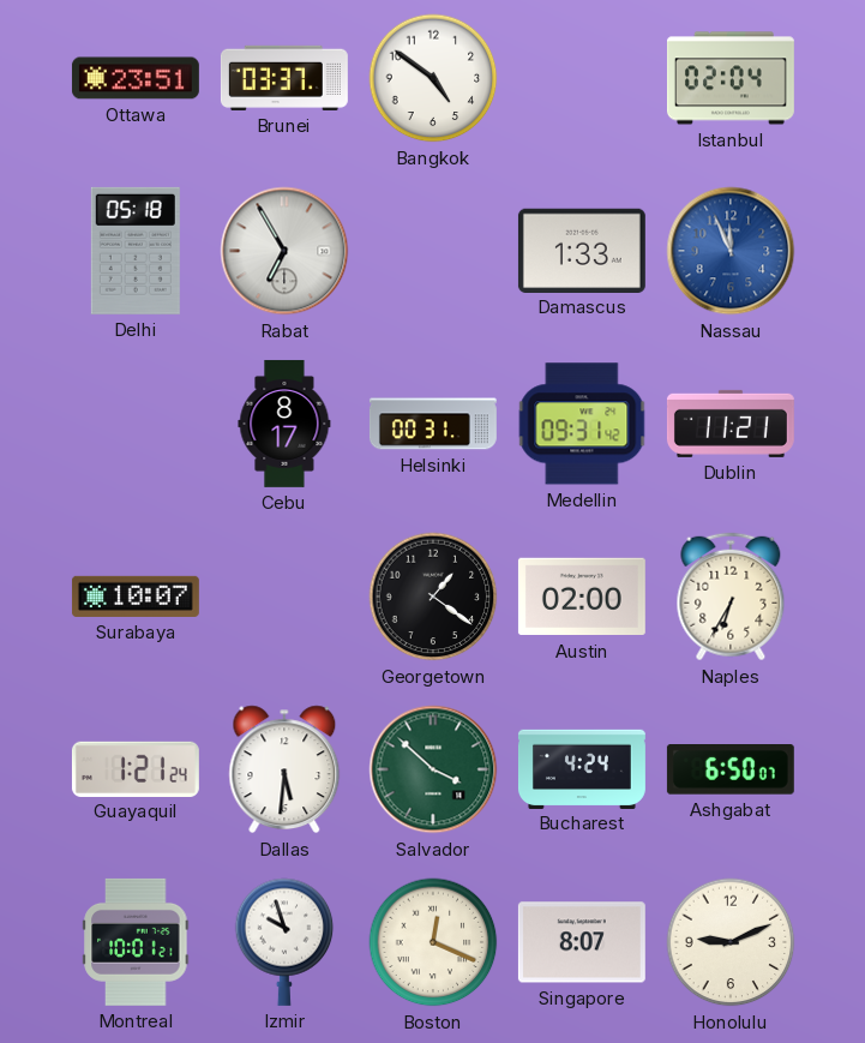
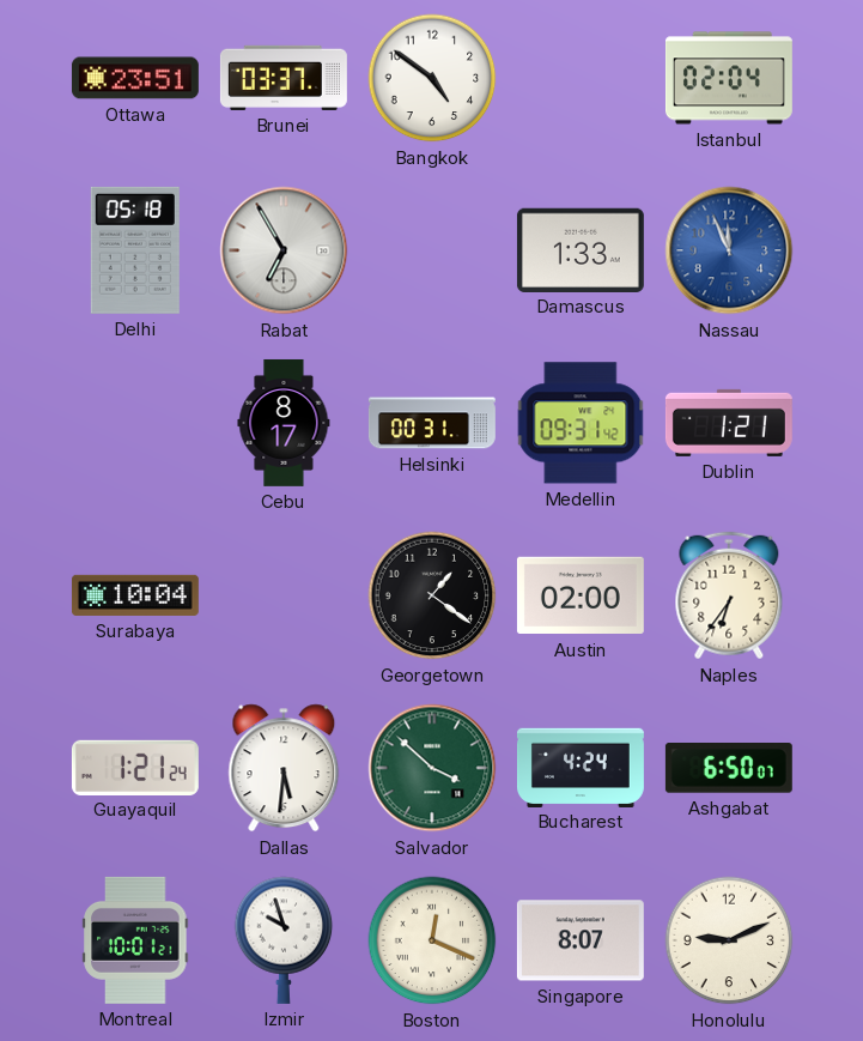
Dublin: 11:21 -> 1:21
Surabaya: 10:07 -> 10:04
Naples: 6:35 -> 6:36
